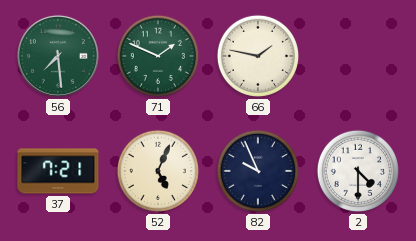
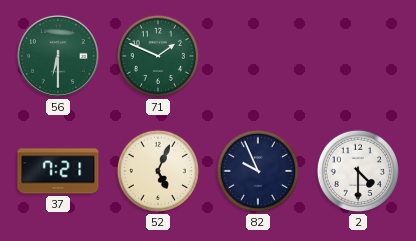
56: 7:29 -> 6:30
66: 1:47 -> none
